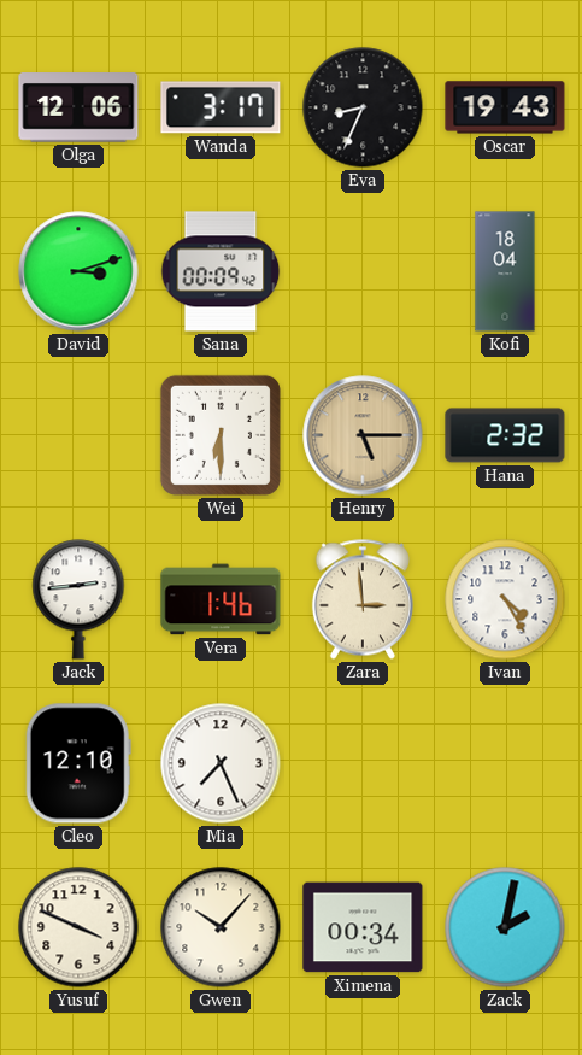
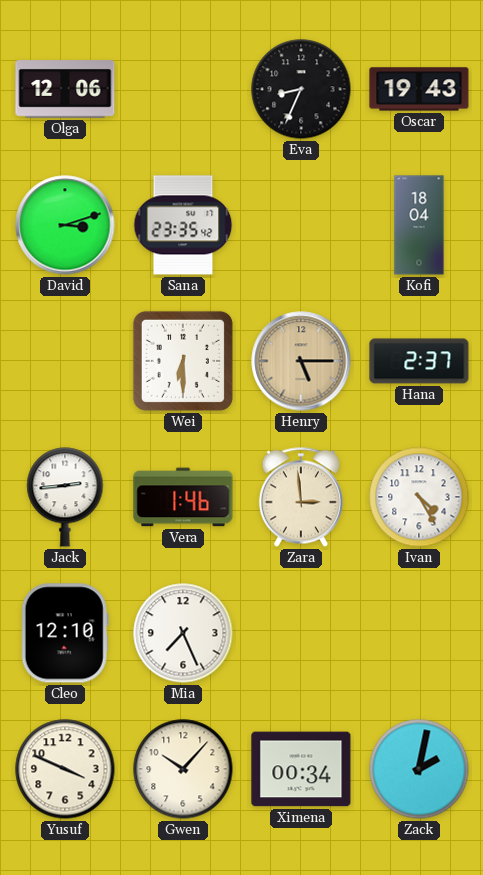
Wanda: 3:17 -> none
Sana: 00:09 -> 23:35
Hana: 2:32 -> 2:37
